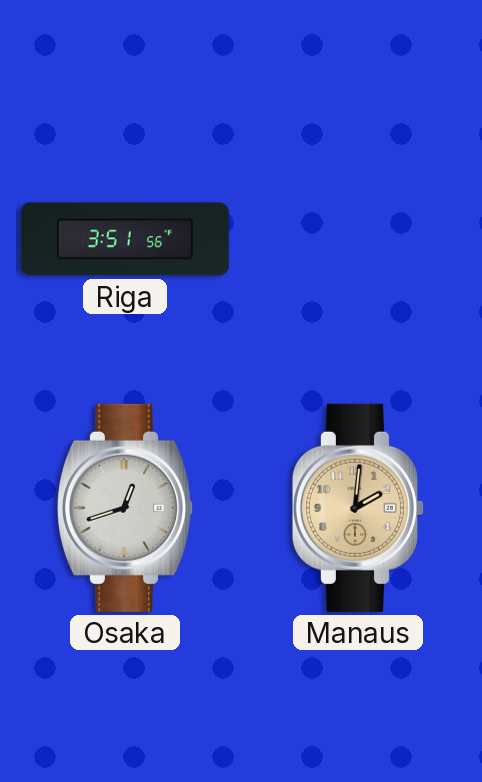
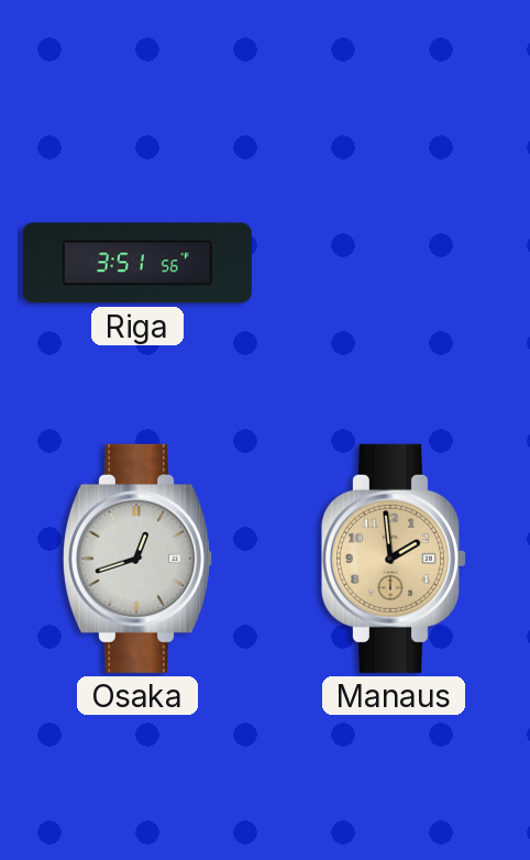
Manaus: 2:01 -> 1:59
